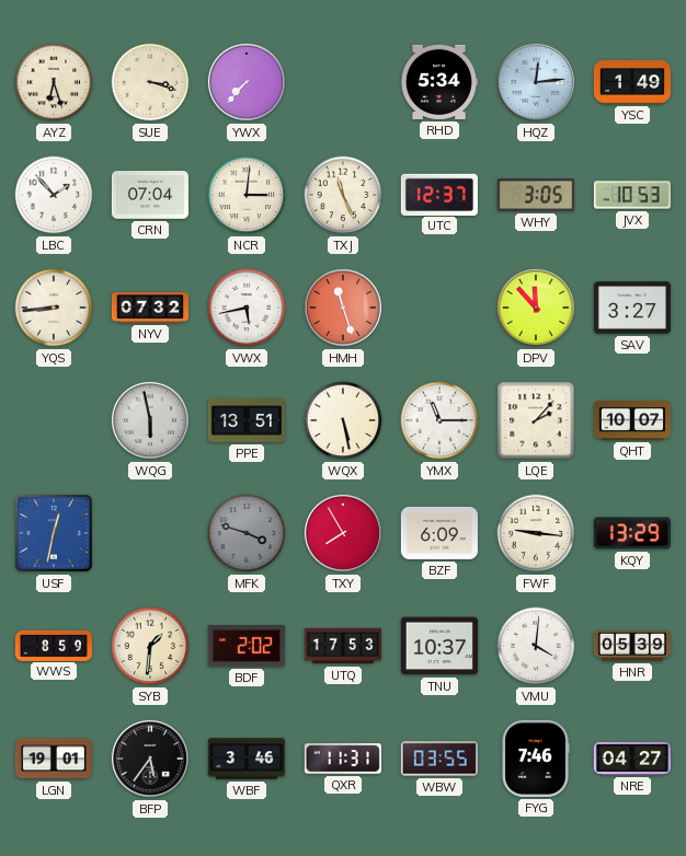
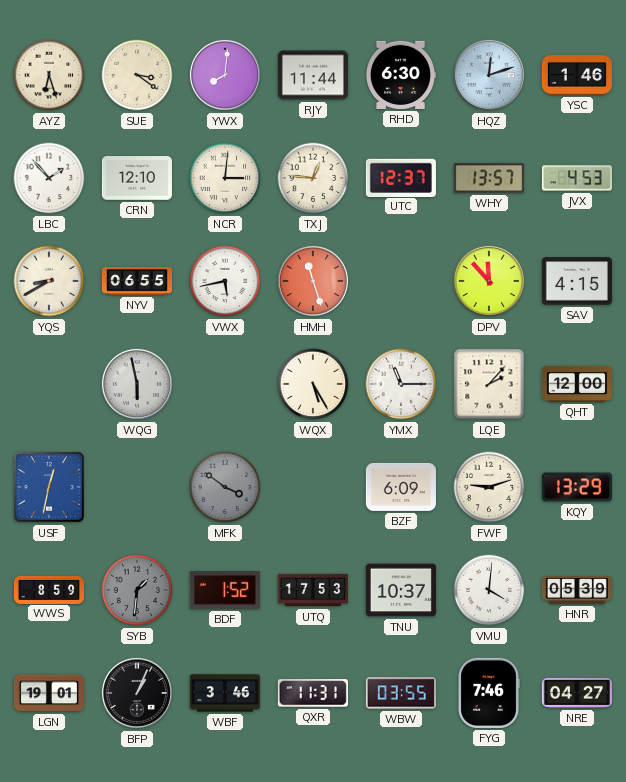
SUE: 3:18 -> 3:21
YWX: 7:37 -> 8:01
RJY: none -> 11:44
RHD: 5:34 -> 6:30
HQZ: 12:14 -> 12:12
YSC: 1:49 -> 1:46
CRN: 07:04 -> 12:10
TXJ: 11:26 -> 12:46
WHY: 3:05 -> 13:57
JVX: 10:53 -> 4:53
YQS: 8:44 -> 8:40
NYV: 07:32 -> 06:55
SAV: 3:27 -> 4:15
PPE: 13:51 -> none
WQX: 5:28 -> 5:25
QHT: 10:07 -> 12:00
MFK: 3:48 -> 3:51
TXY: 7:55 -> none
FWF: 9:16 -> 9:12
SYB dial: cream -> grey
BDF: 2:02 -> 1:52
BFP: 5:36 -> 1:04
